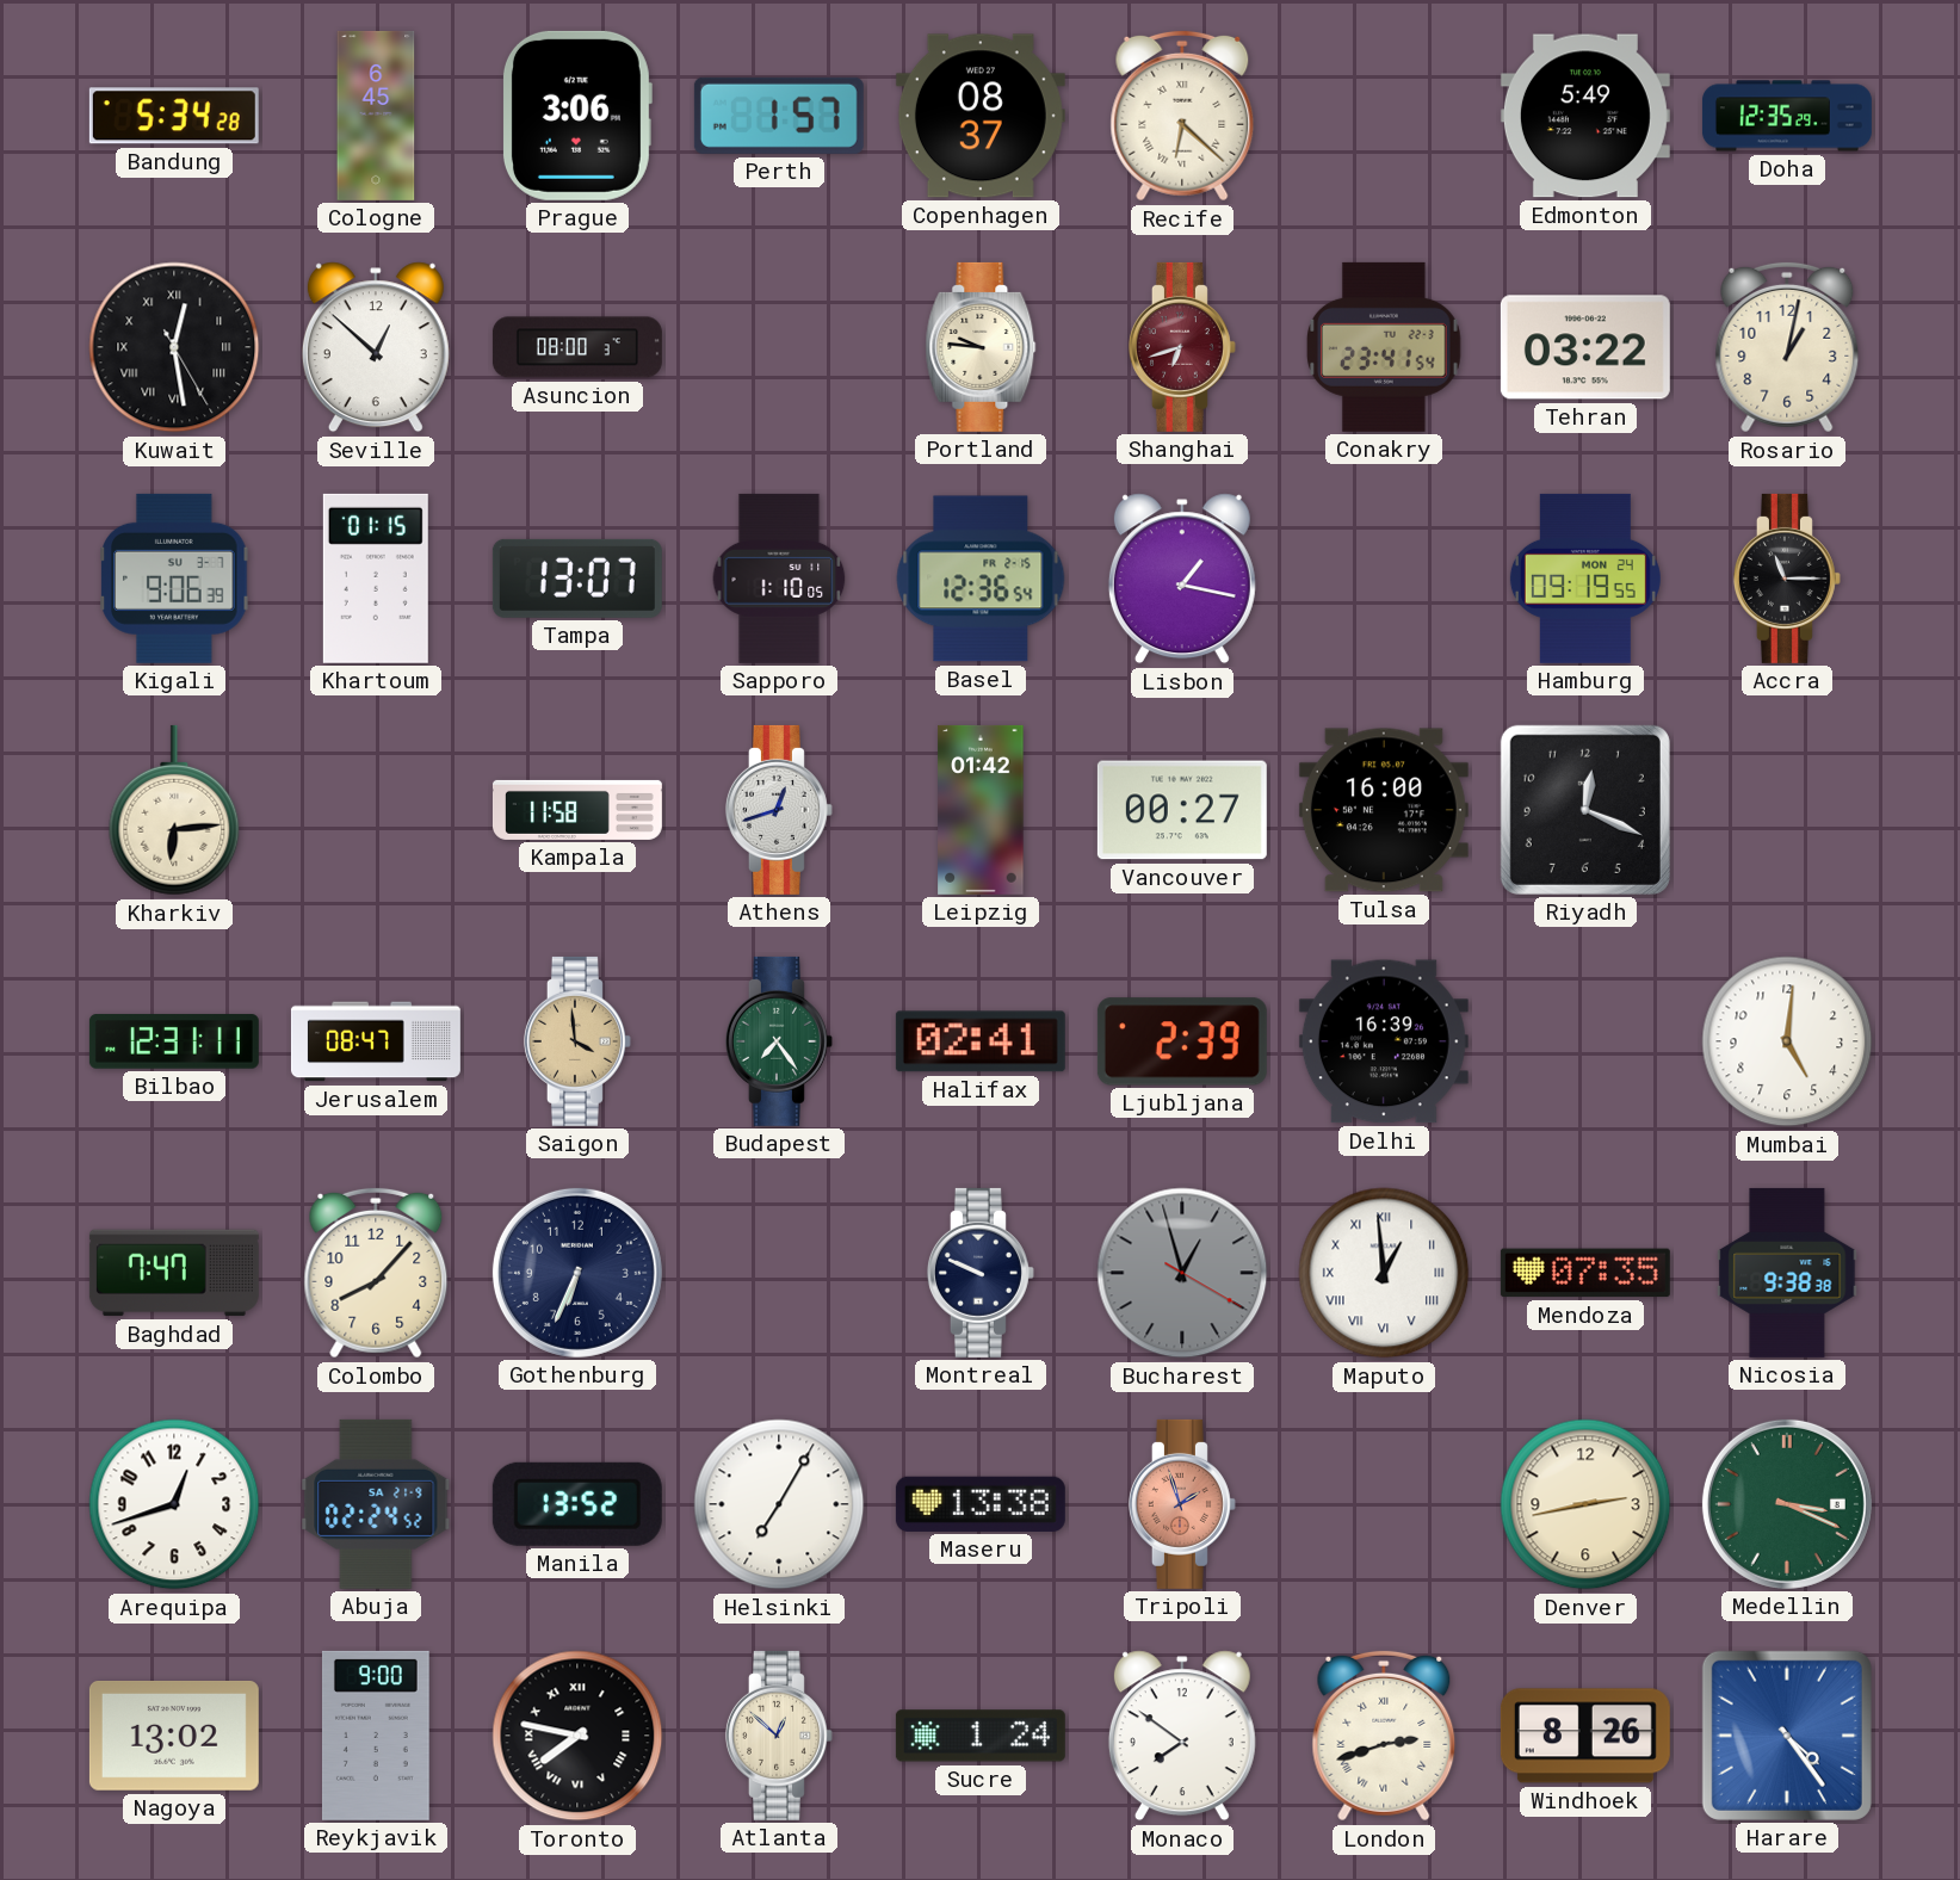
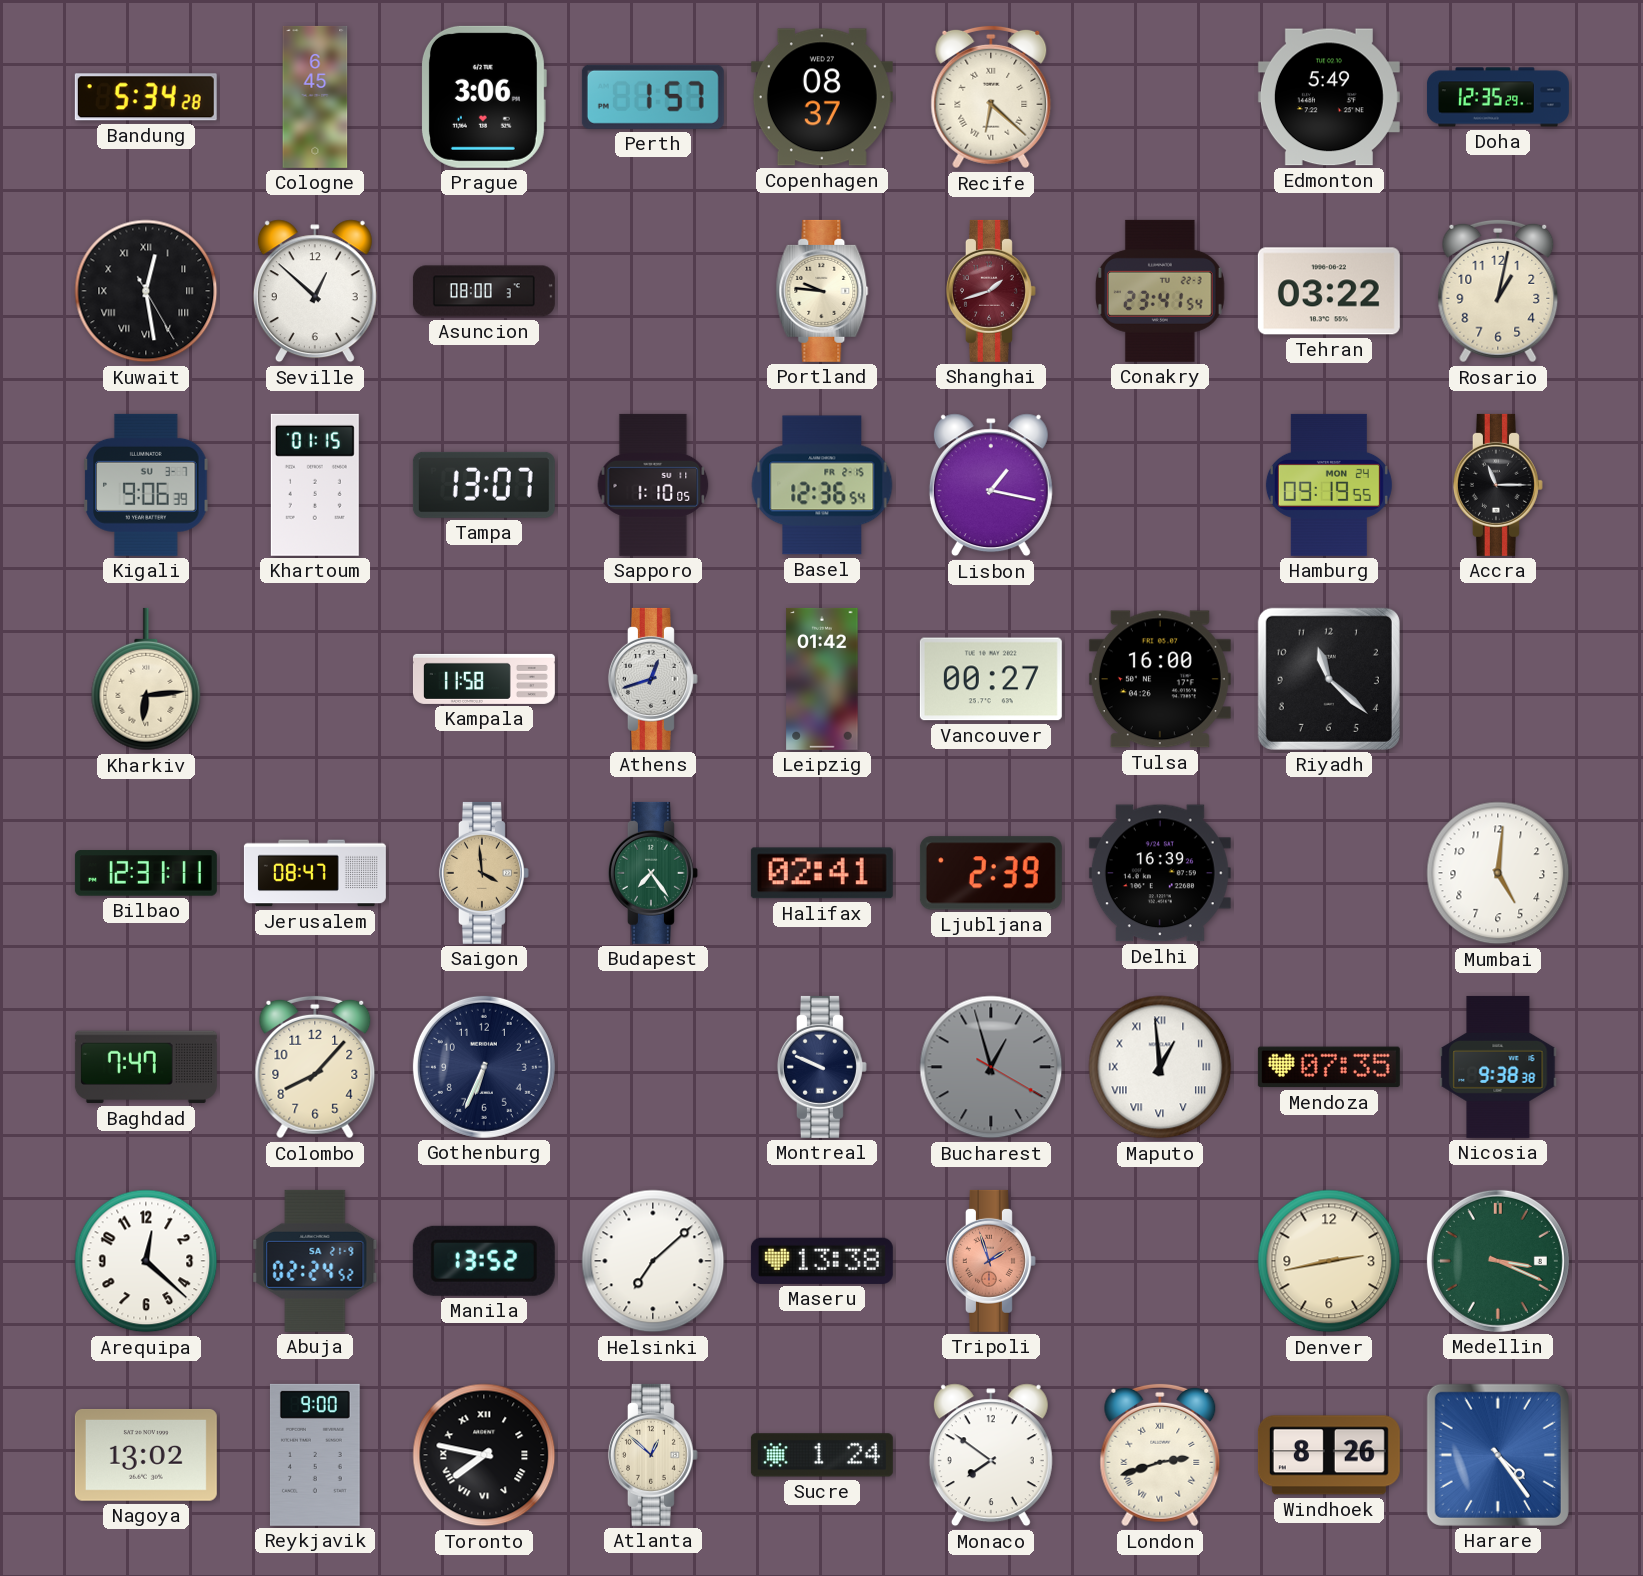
Shanghai: 6:42 -> 1:42
Riyadh: 12:19 -> 11:22
Arequipa: 12:42 -> 12:22
Helsinki: 7:05 -> 7:08
